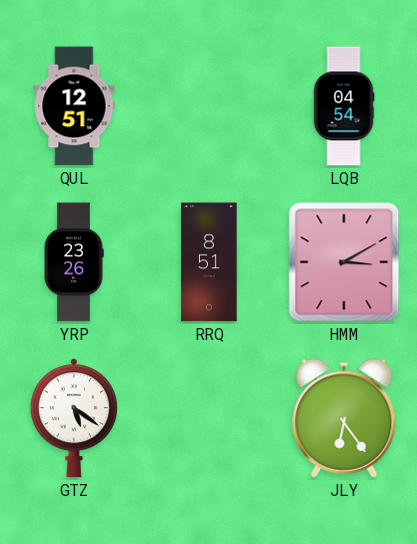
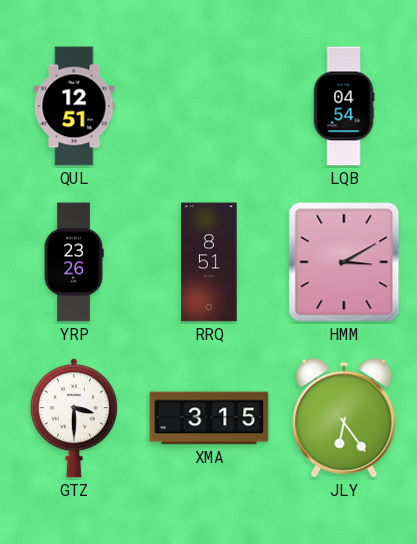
GTZ: 5:21 -> 3:30
XMA: none -> 3:15
